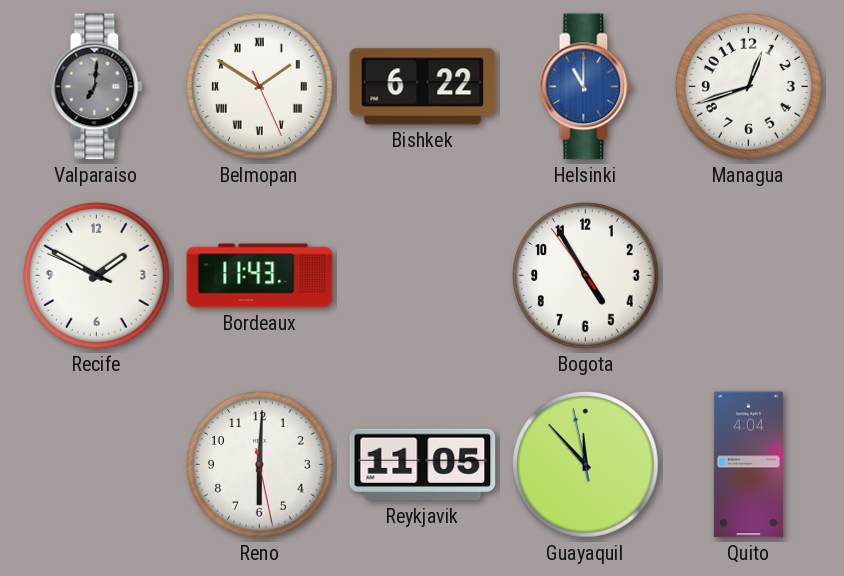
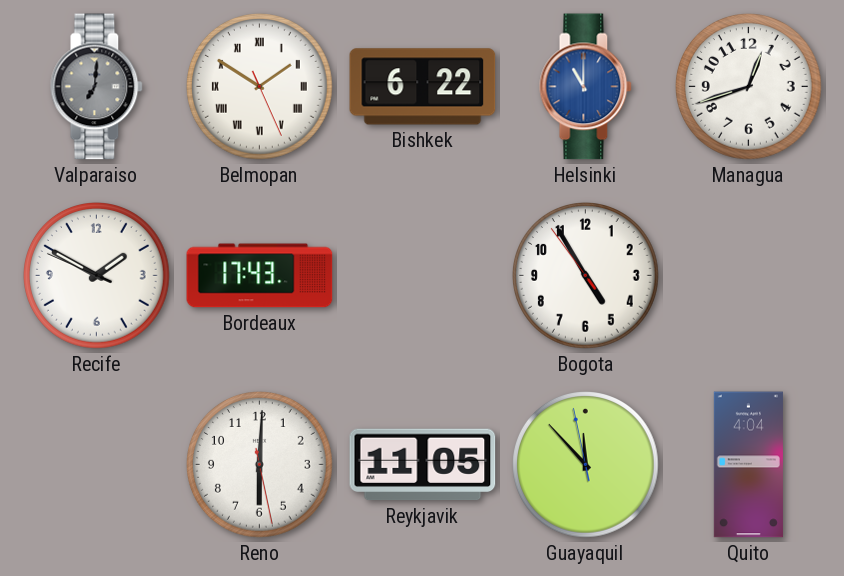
Bordeaux: 11:43 -> 17:43
